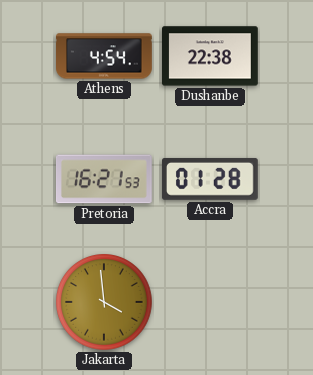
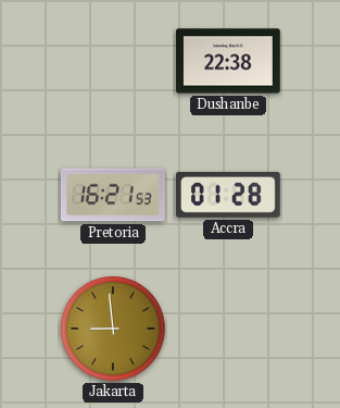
Athens: 4:54 -> none
Jakarta: 3:59 -> 8:59
